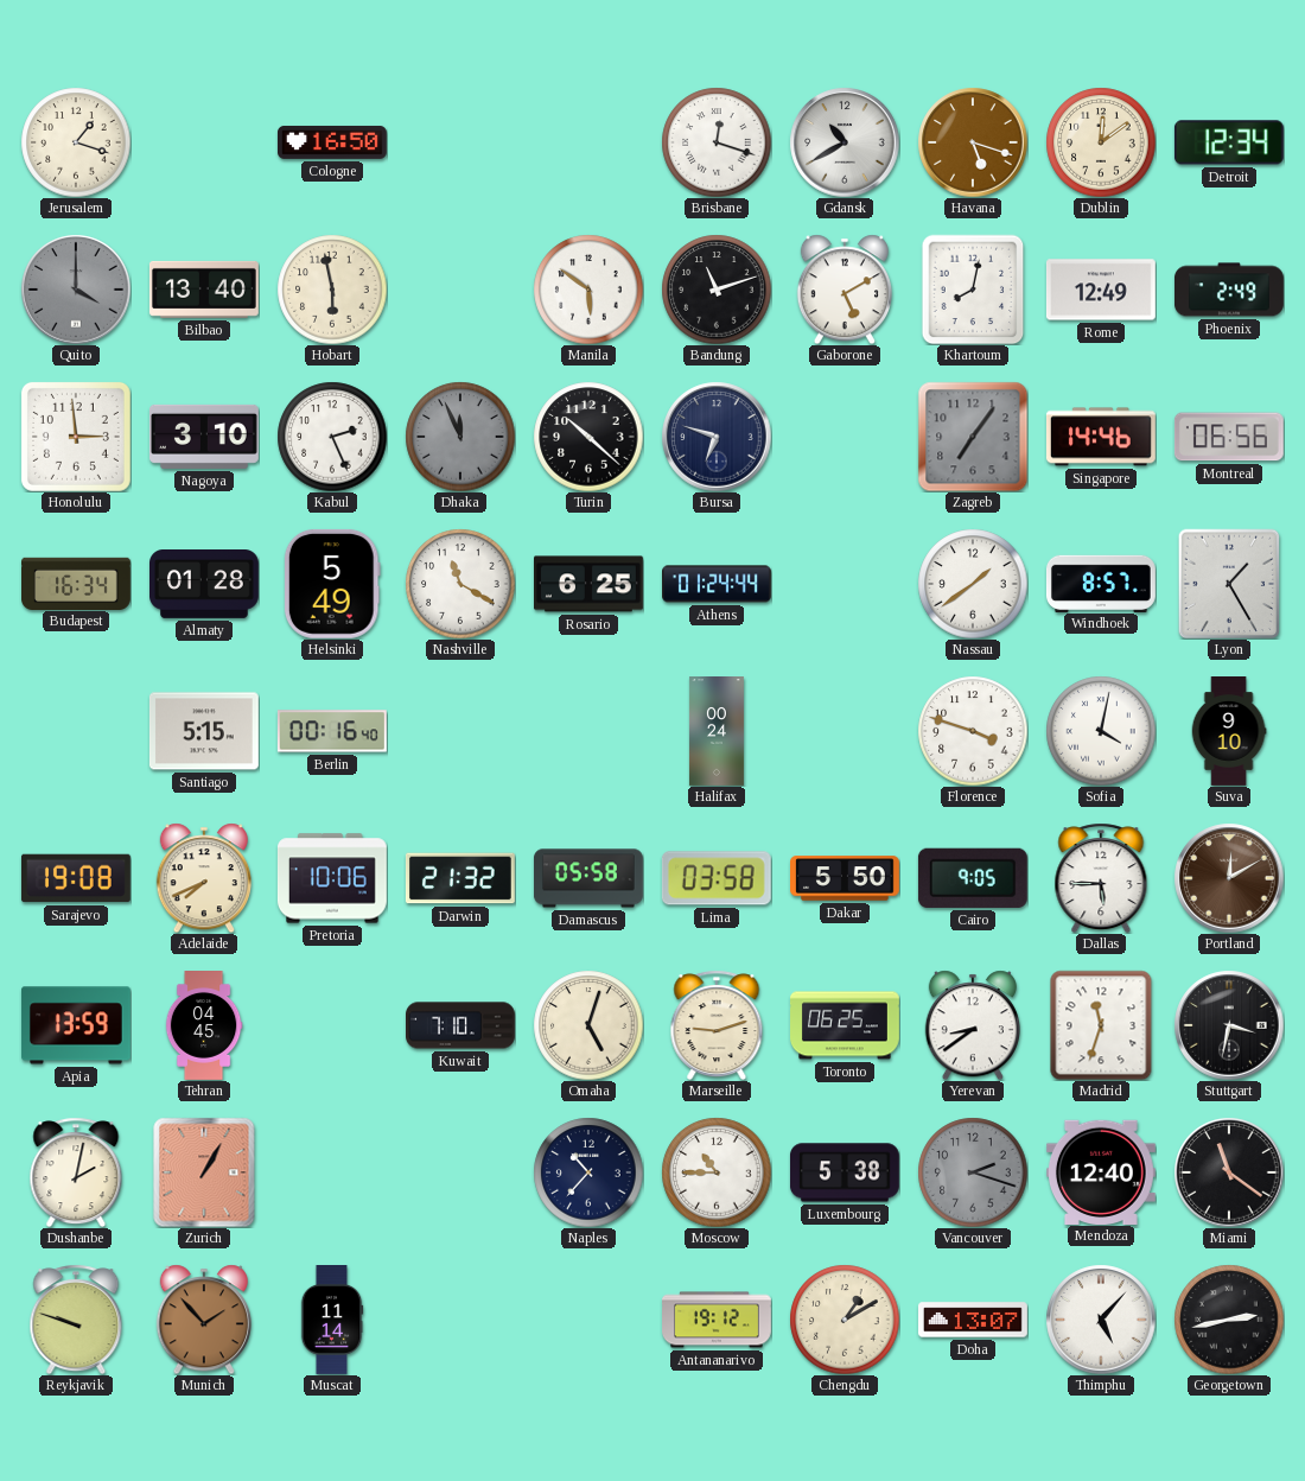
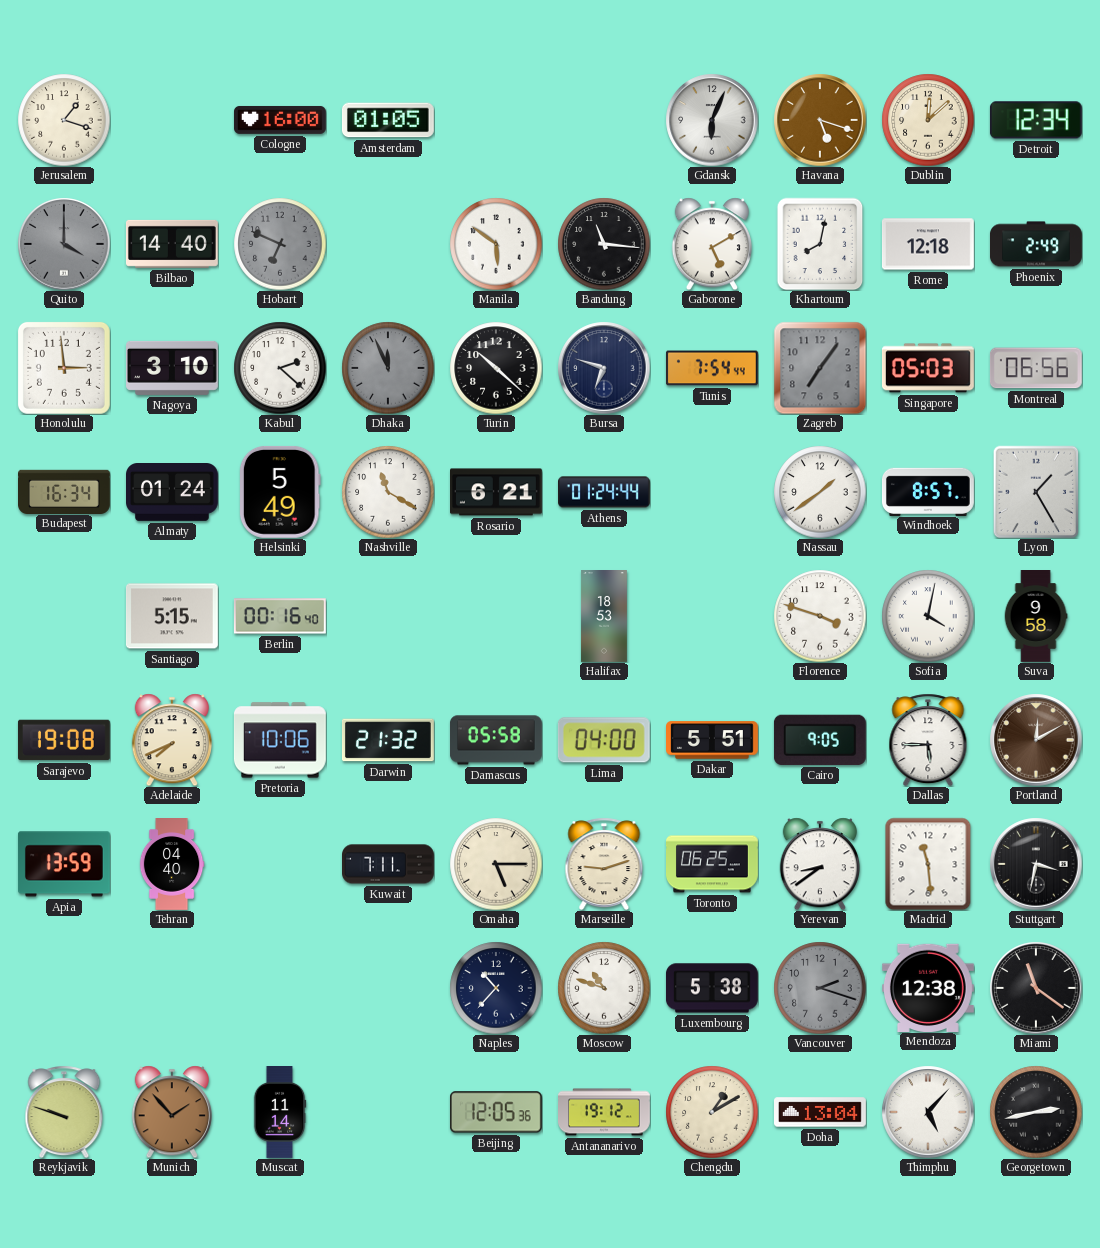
Cologne: 16:50 -> 16:00
Amsterdam: none -> 01:05
Brisbane: 12:18 -> none
Gdansk: 10:40 -> 6:04
Dublin: 12:09 -> 12:08
Bilbao: 13:40 -> 14:40
Hobart: 5:58 -> 6:49
Hobart dial: cream -> grey
Bandung: 11:12 -> 11:16
Rome: 12:49 -> 12:18
Kabul: 2:26 -> 2:22
Tunis: none -> 7:54
Singapore: 14:46 -> 05:03
Almaty: 01:28 -> 01:24
Rosario: 6:25 -> 6:21
Halifax: 00:24 -> 18:53
Suva: 9:10 -> 9:58
Lima: 03:58 -> 04:00
Dakar: 5:50 -> 5:51
Tehran: 04:45 -> 04:40
Kuwait: 7:10 -> 7:11
Omaha: 5:03 -> 5:15
Madrid: 11:33 -> 11:29
Dushanbe: 2:02 -> none
Zurich: 1:05 -> none
Moscow: 10:45 -> 10:48
Mendoza: 12:40 -> 12:38
Beijing: none -> 12:05
Doha: 13:07 -> 13:04
